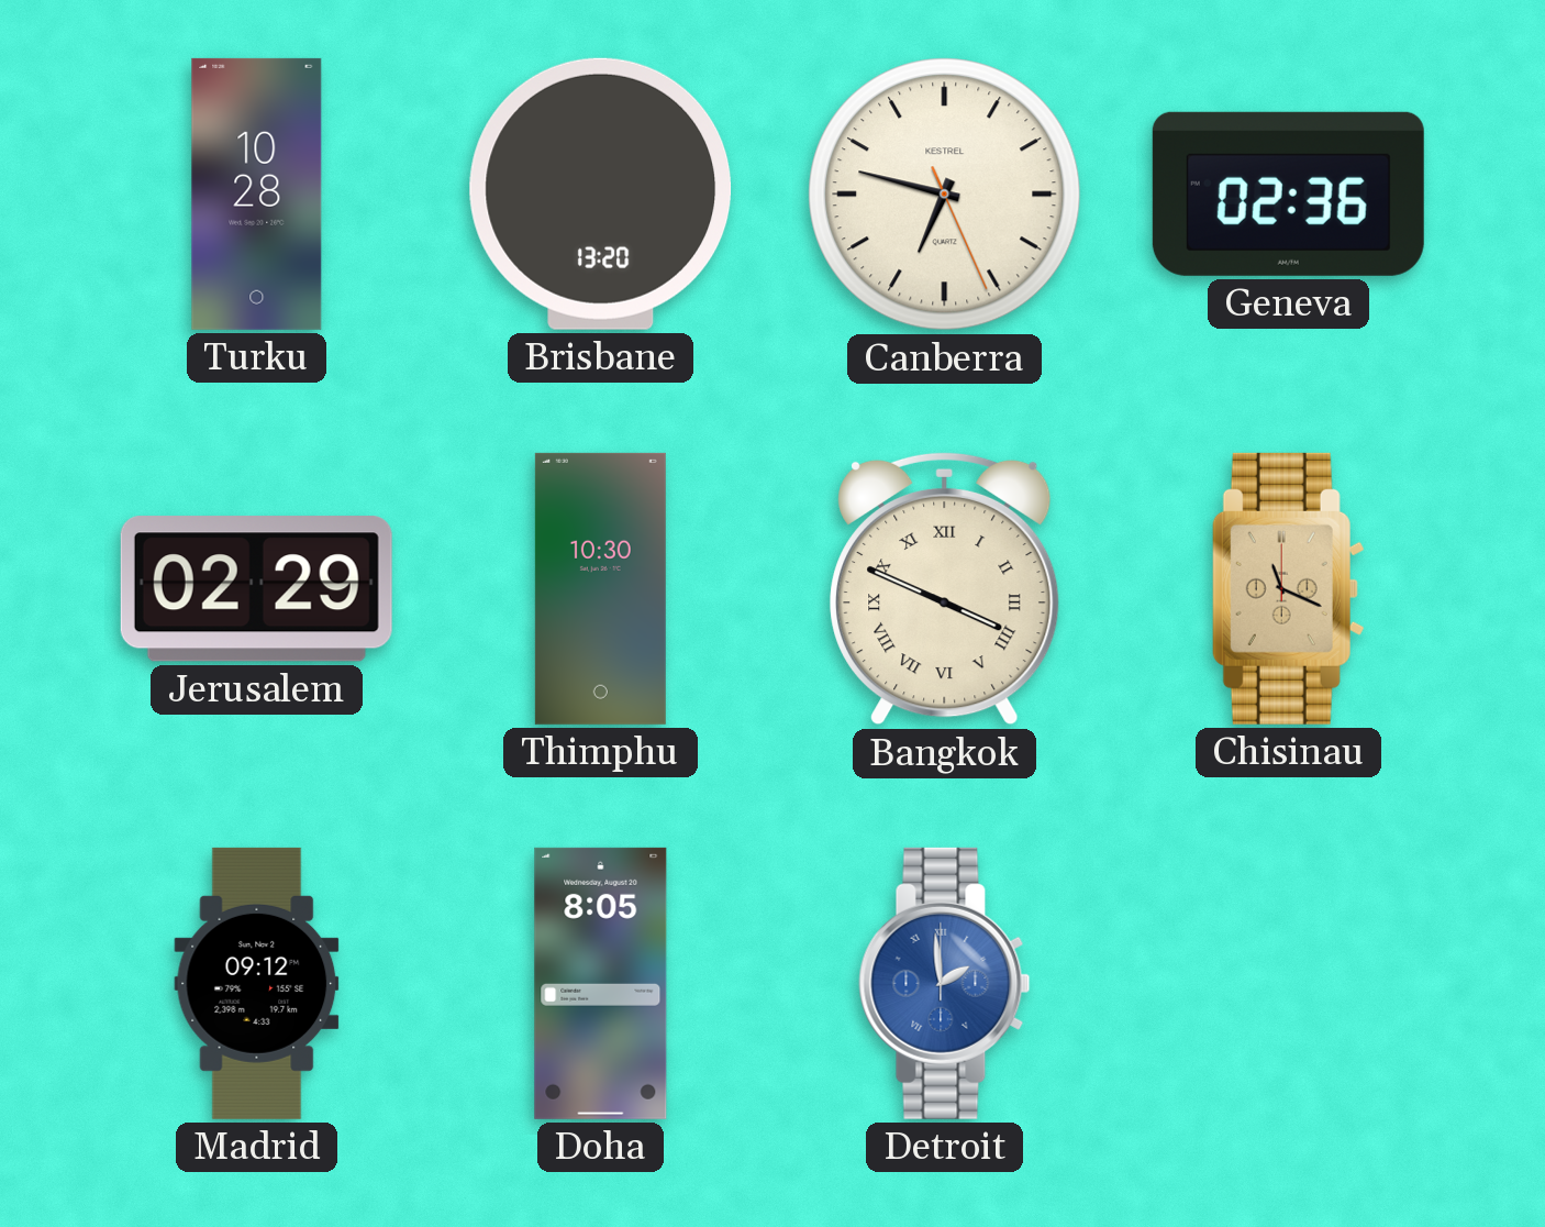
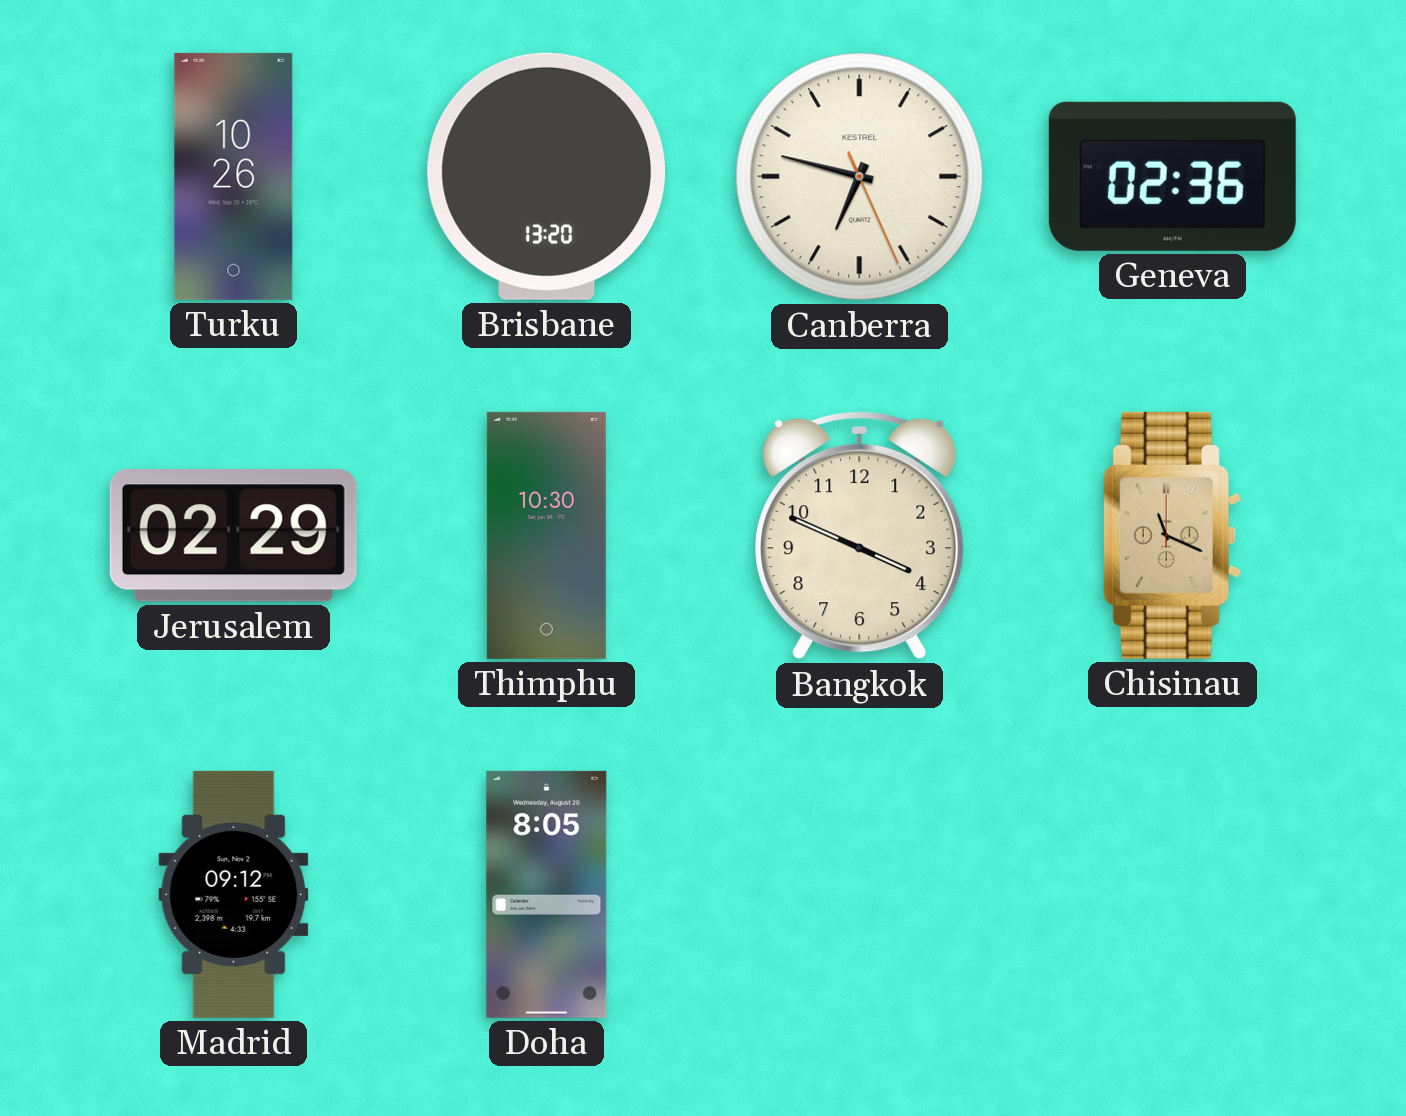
Turku: 10:28 -> 10:26
Bangkok numerals: Roman -> Arabic
Detroit: 1:59 -> none
